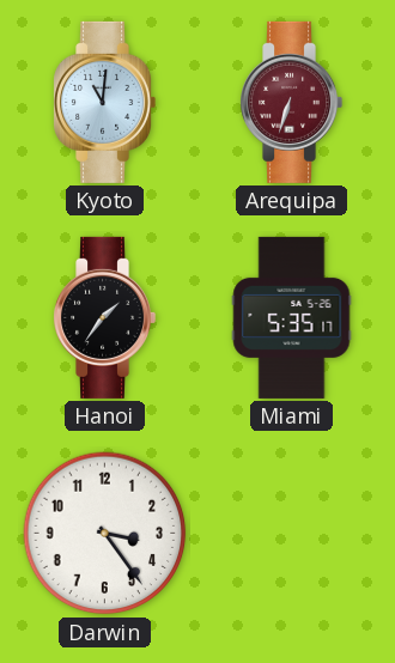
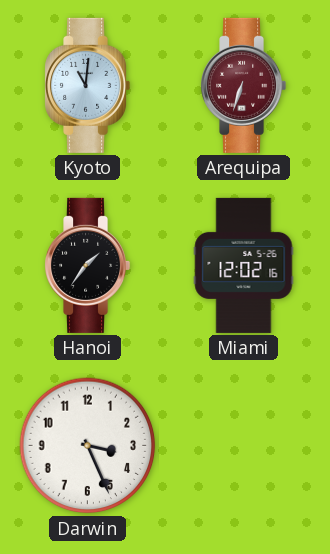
Miami: 5:35 -> 12:02
Darwin: 3:24 -> 3:26
